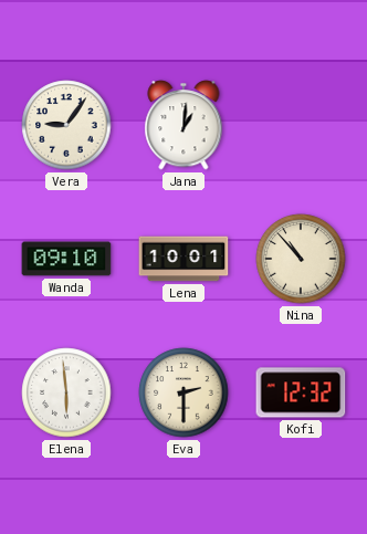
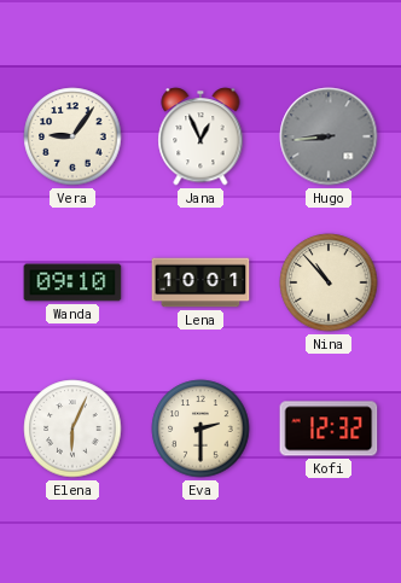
Jana: 1:01 -> 12:56
Hugo: none -> 8:44
Elena: 5:59 -> 6:04
